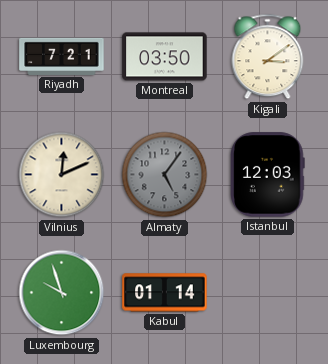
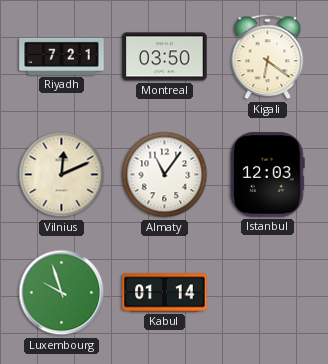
Kigali: 3:09 -> 6:21
Almaty: 5:06 -> 11:06
Almaty dial: grey -> white
